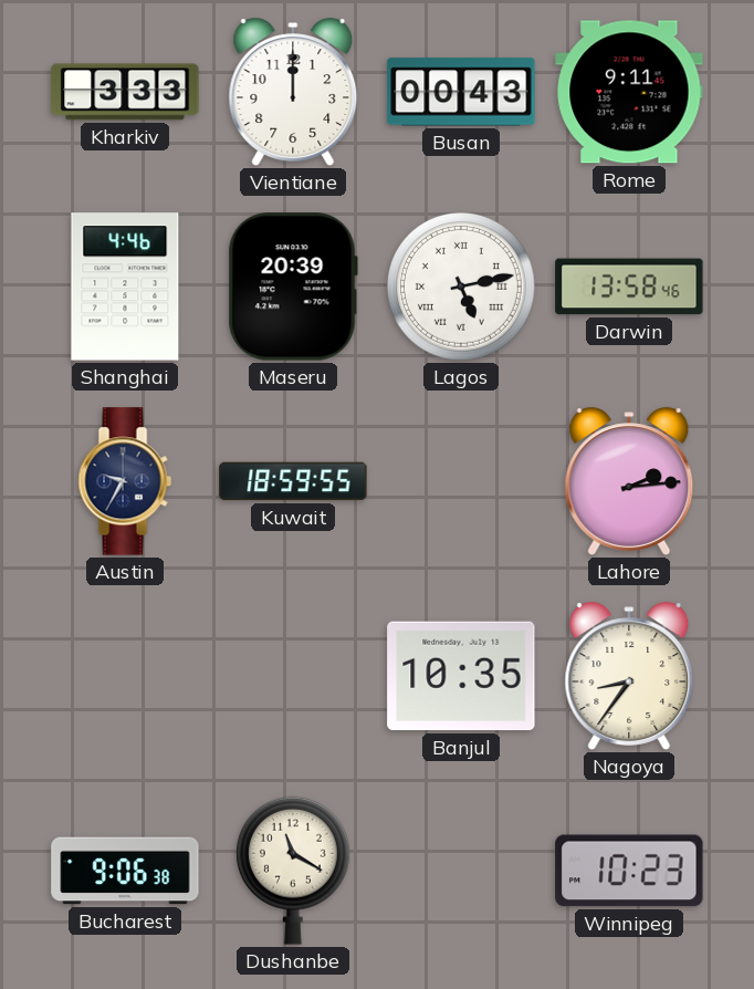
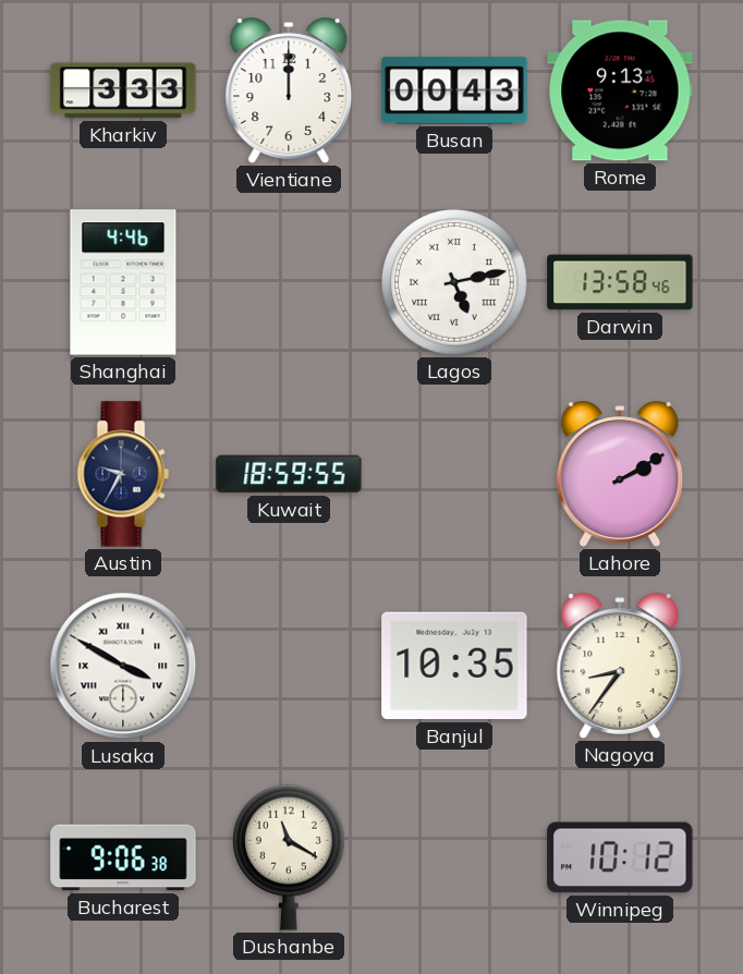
Rome: 9:11 -> 9:13
Maseru: 20:39 -> none
Lahore: 2:14 -> 2:10
Lusaka: none -> 3:50
Winnipeg: 10:23 -> 10:12
